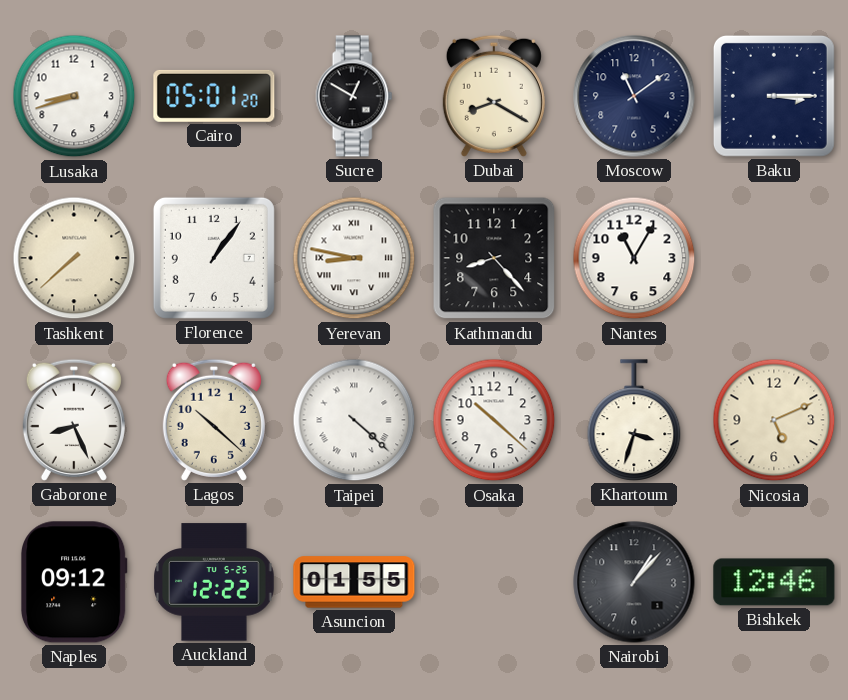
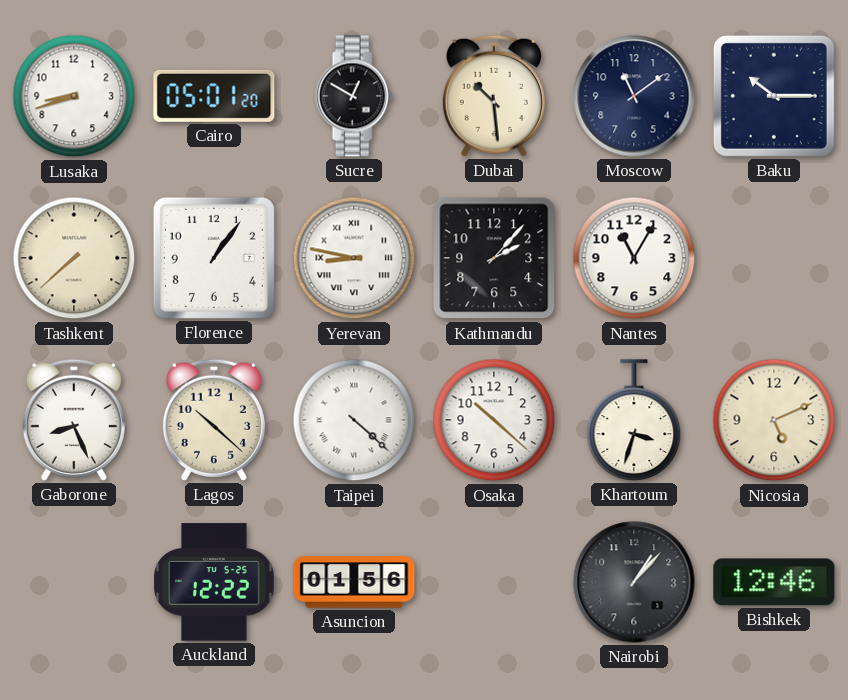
Dubai: 8:20 -> 10:29
Baku: 3:15 -> 10:15
Kathmandu: 8:23 -> 2:07
Naples: 09:12 -> none
Asuncion: 01:55 -> 01:56
